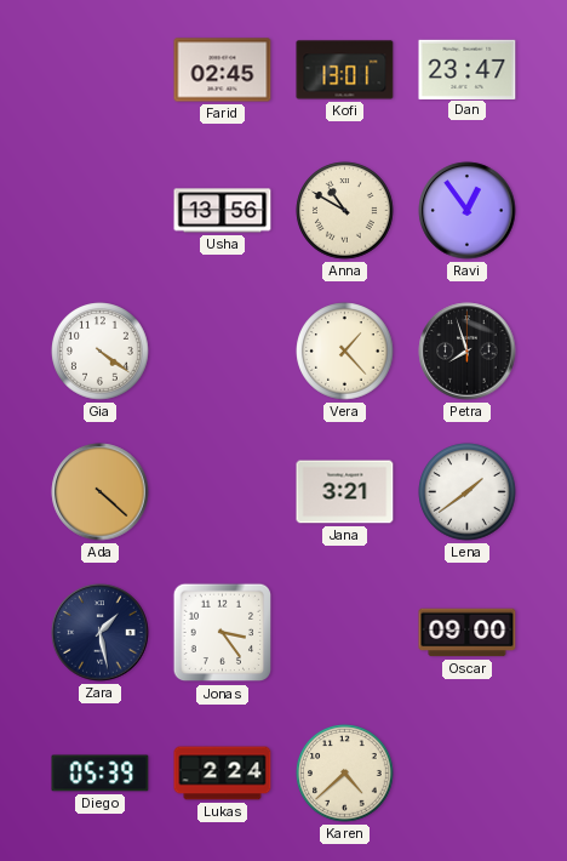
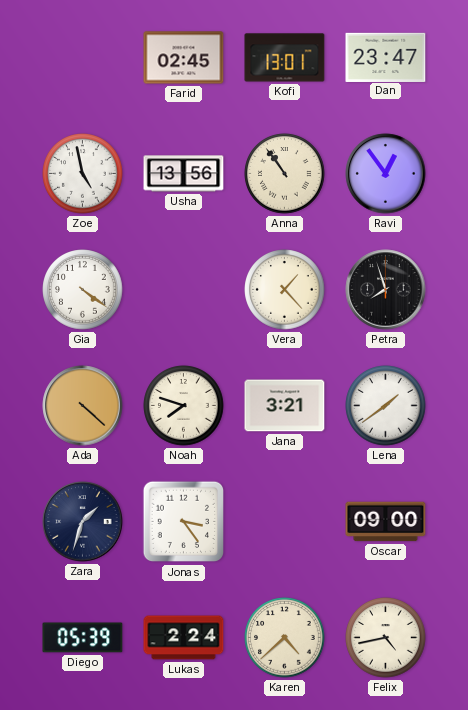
Zoe: none -> 4:58
Anna: 10:50 -> 10:54
Noah: none -> 7:48
Zara: 1:28 -> 1:33
Felix: none -> 4:43
